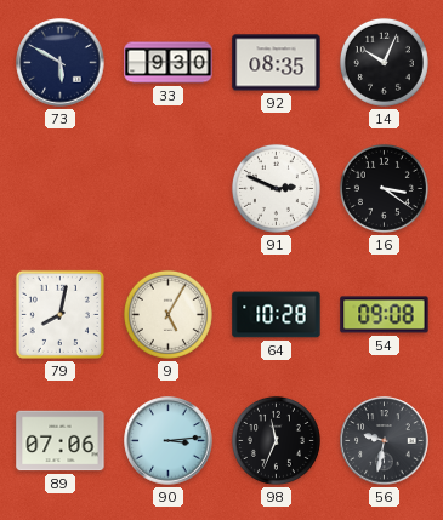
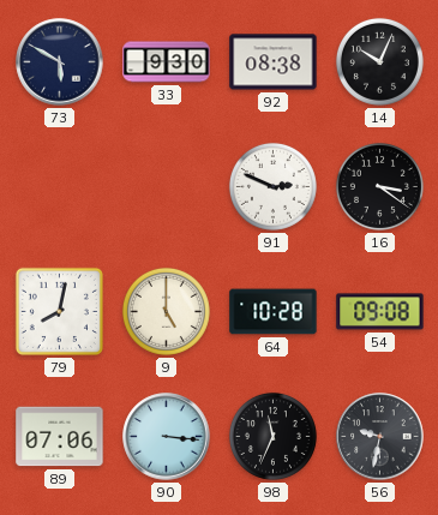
92: 08:35 -> 08:38
9: 5:05 -> 5:00
90: 3:14 -> 3:16
